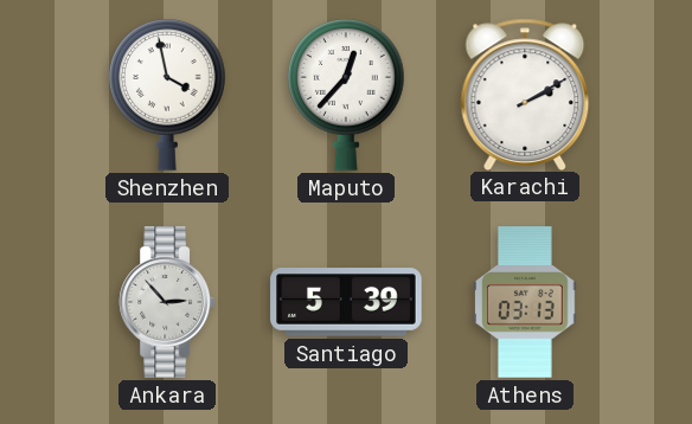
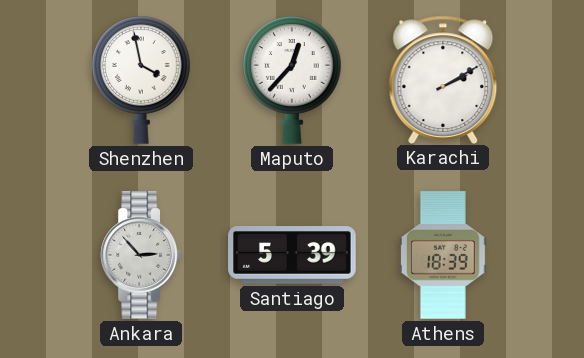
Athens: 03:13 -> 18:39
